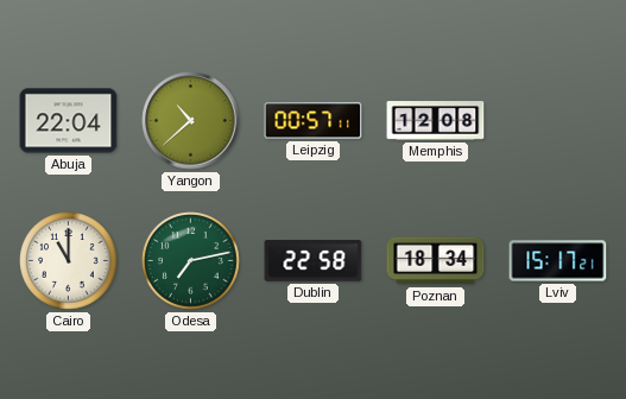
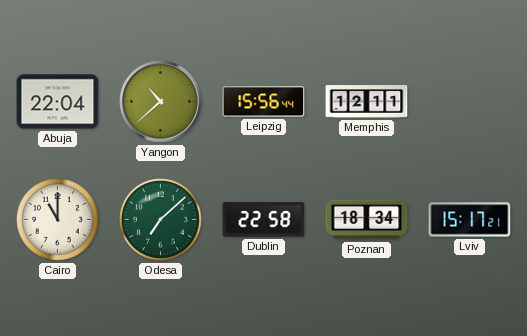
Leipzig: 00:57 -> 15:56
Memphis: 12:08 -> 12:11
Odesa: 7:13 -> 7:08
